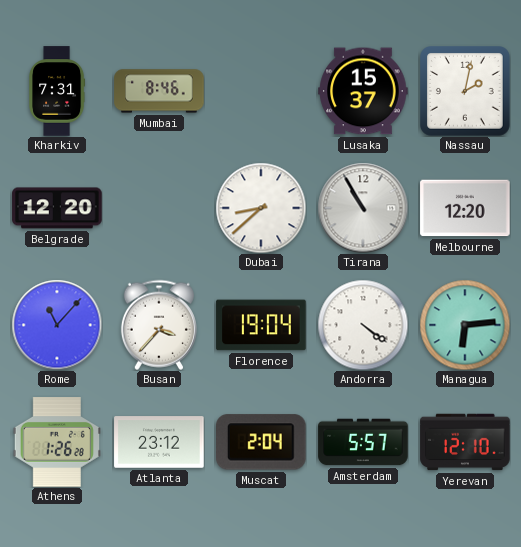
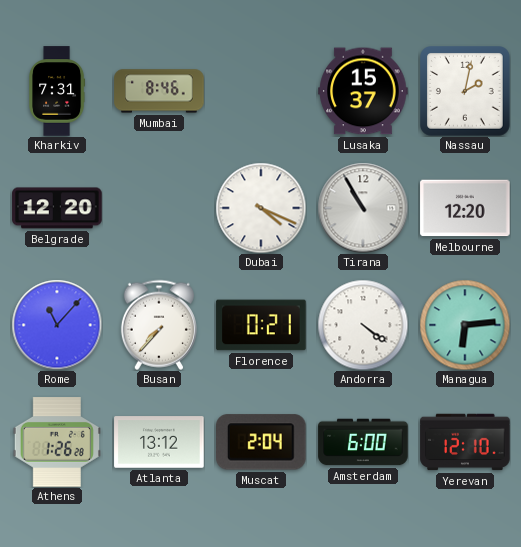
Dubai: 8:38 -> 4:19
Busan: 3:37 -> 7:37
Florence: 19:04 -> 0:21
Atlanta: 23:12 -> 13:12
Amsterdam: 5:57 -> 6:00
